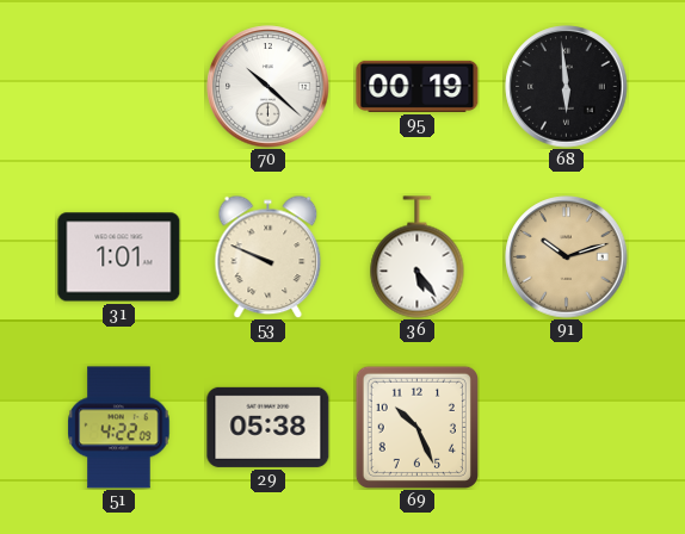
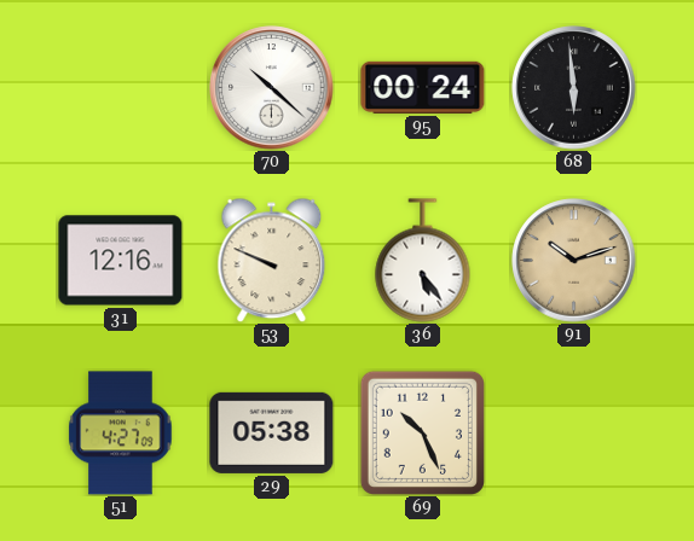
95: 00:19 -> 00:24
31: 1:01 -> 12:16
51: 4:22 -> 4:27
